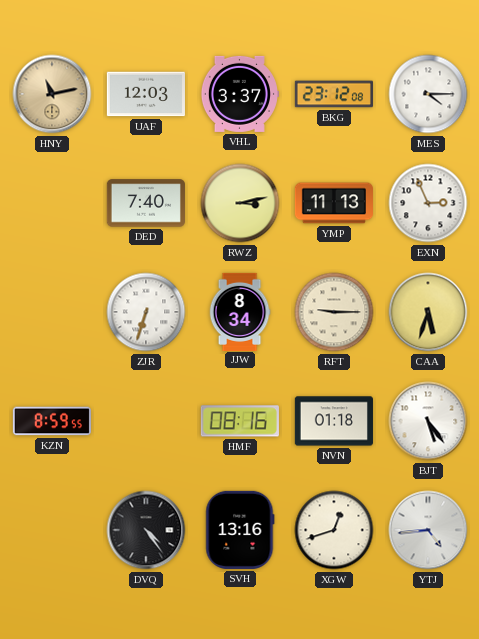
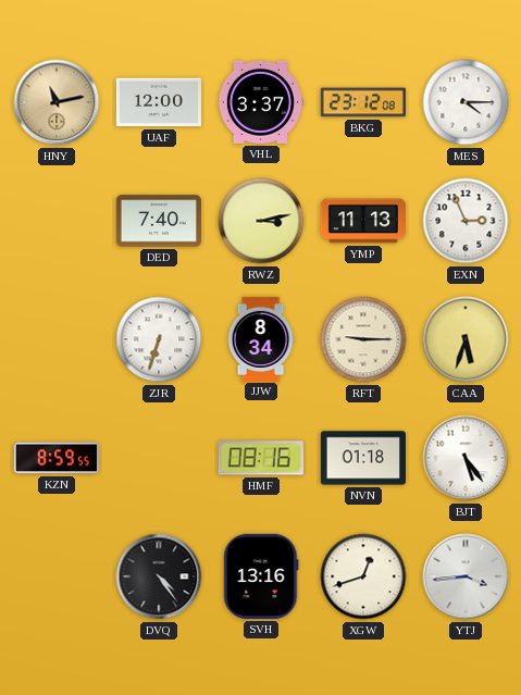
UAF: 12:03 -> 12:00
YTJ: 4:44 -> 3:44
